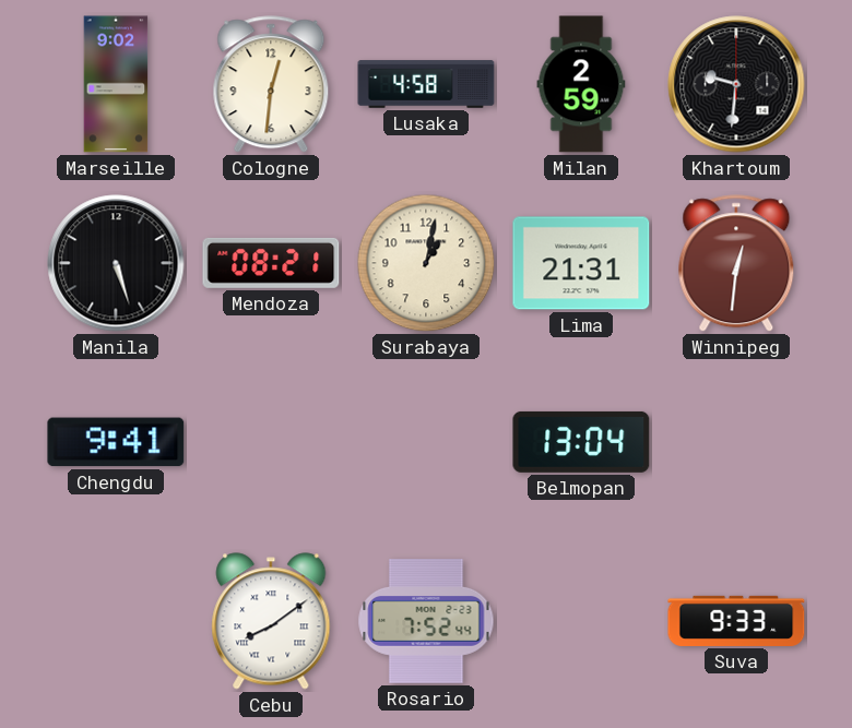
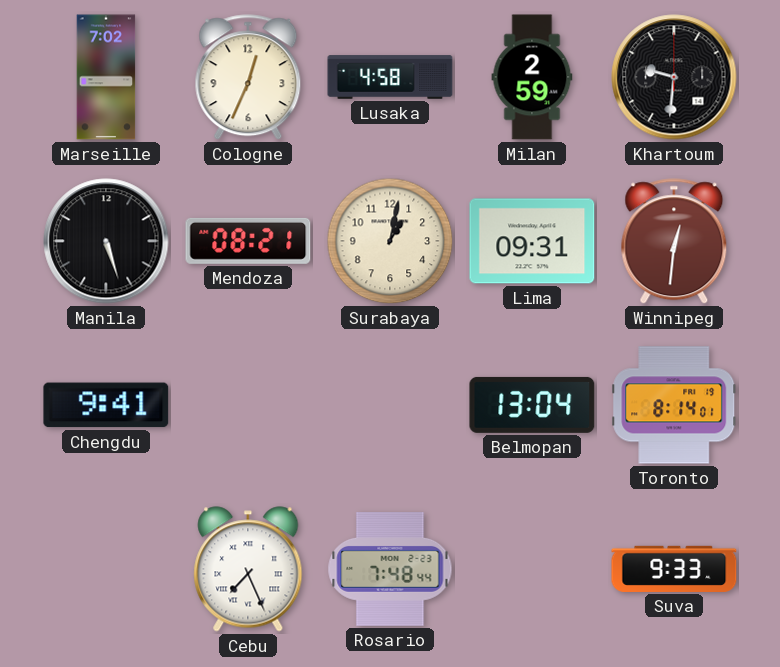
Marseille: 9:02 -> 7:02
Cologne: 12:31 -> 12:34
Lima: 21:31 -> 09:31
Toronto: none -> 8:14
Cebu: 8:09 -> 7:26
Rosario: 7:52 -> 7:48
